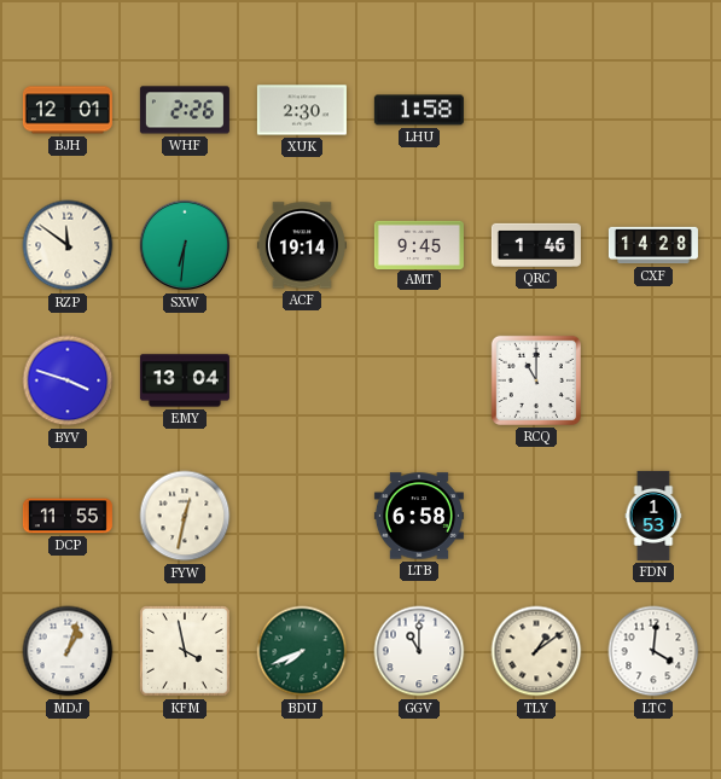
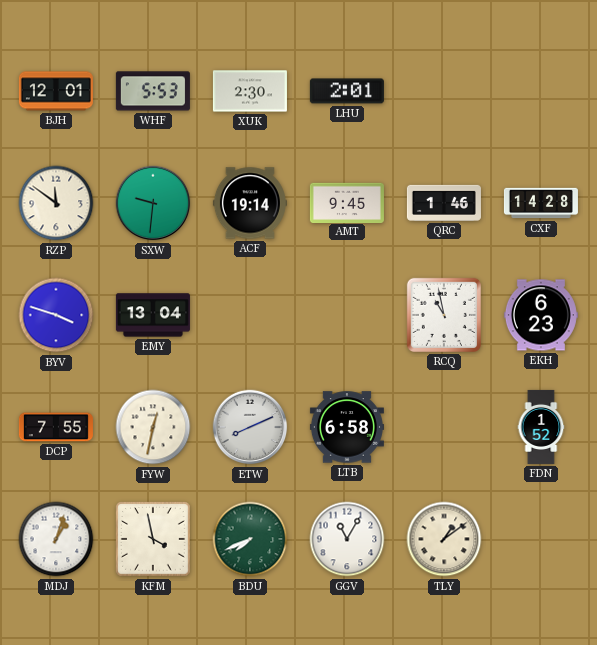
WHF: 2:26 -> 5:53
LHU: 1:58 -> 2:01
SXW: 6:31 -> 9:31
RCQ: 11:00 -> 10:58
EKH: none -> 6:23
DCP: 11:55 -> 7:55
ETW: none -> 8:11
FDN: 1:53 -> 1:52
GGV: 11:00 -> 11:05
LTC: 4:01 -> none
